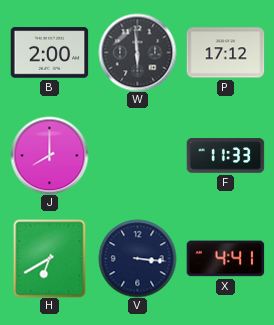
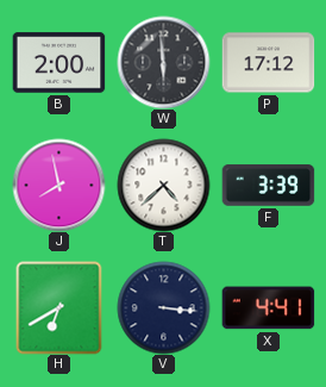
J: 8:00 -> 7:58
T: none -> 4:38
F: 11:33 -> 3:39
